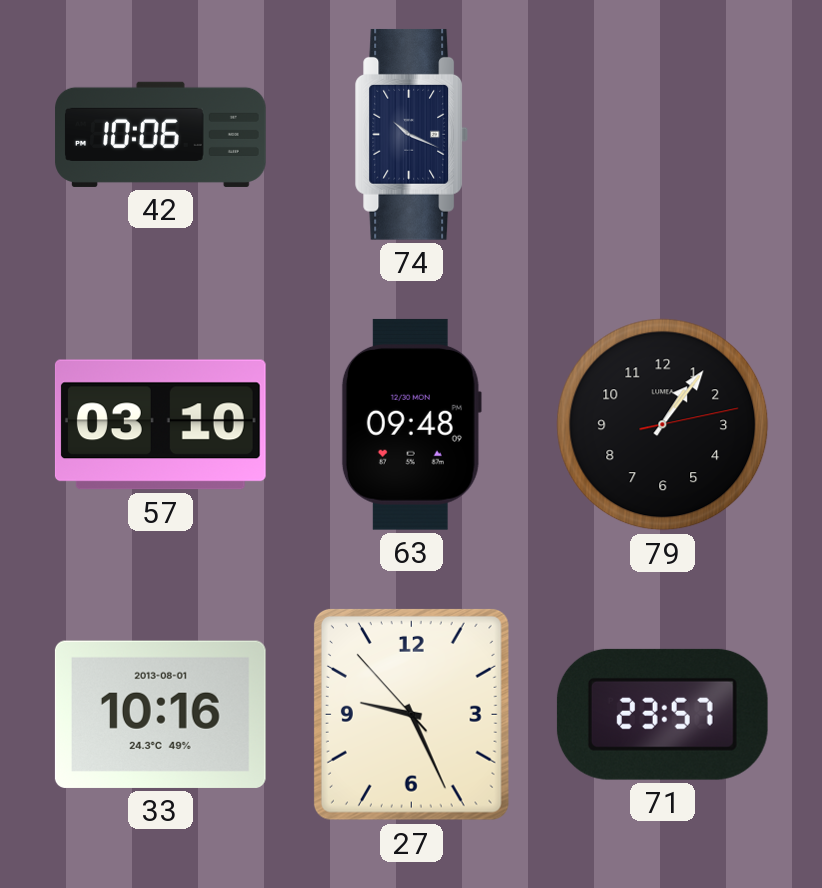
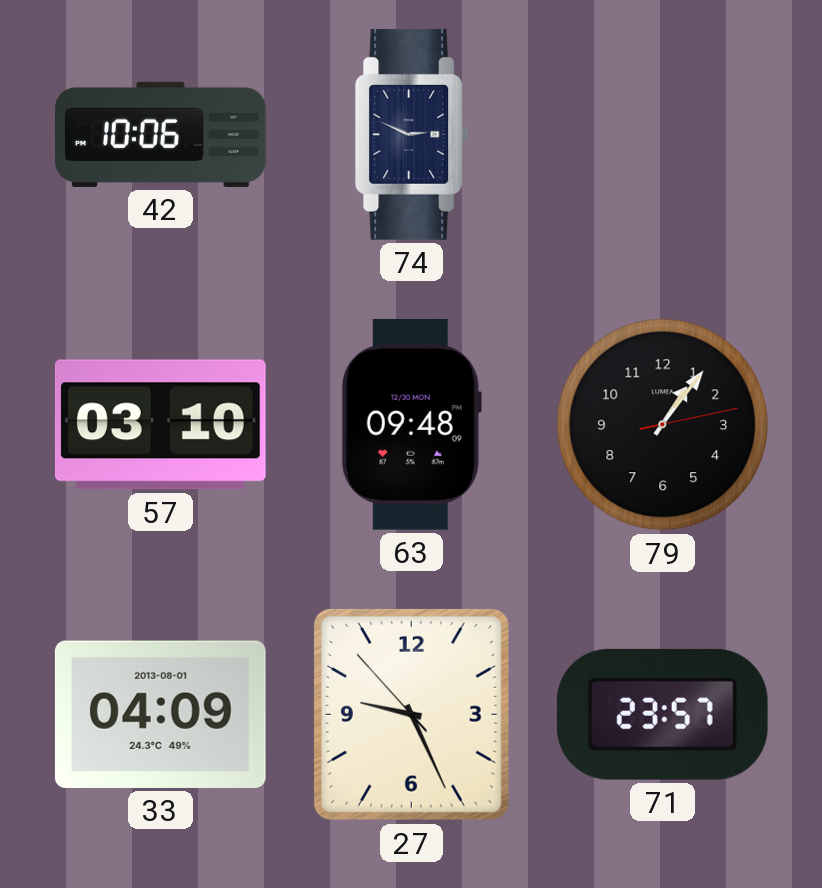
74: 10:19 -> 2:49
33: 10:16 -> 04:09
